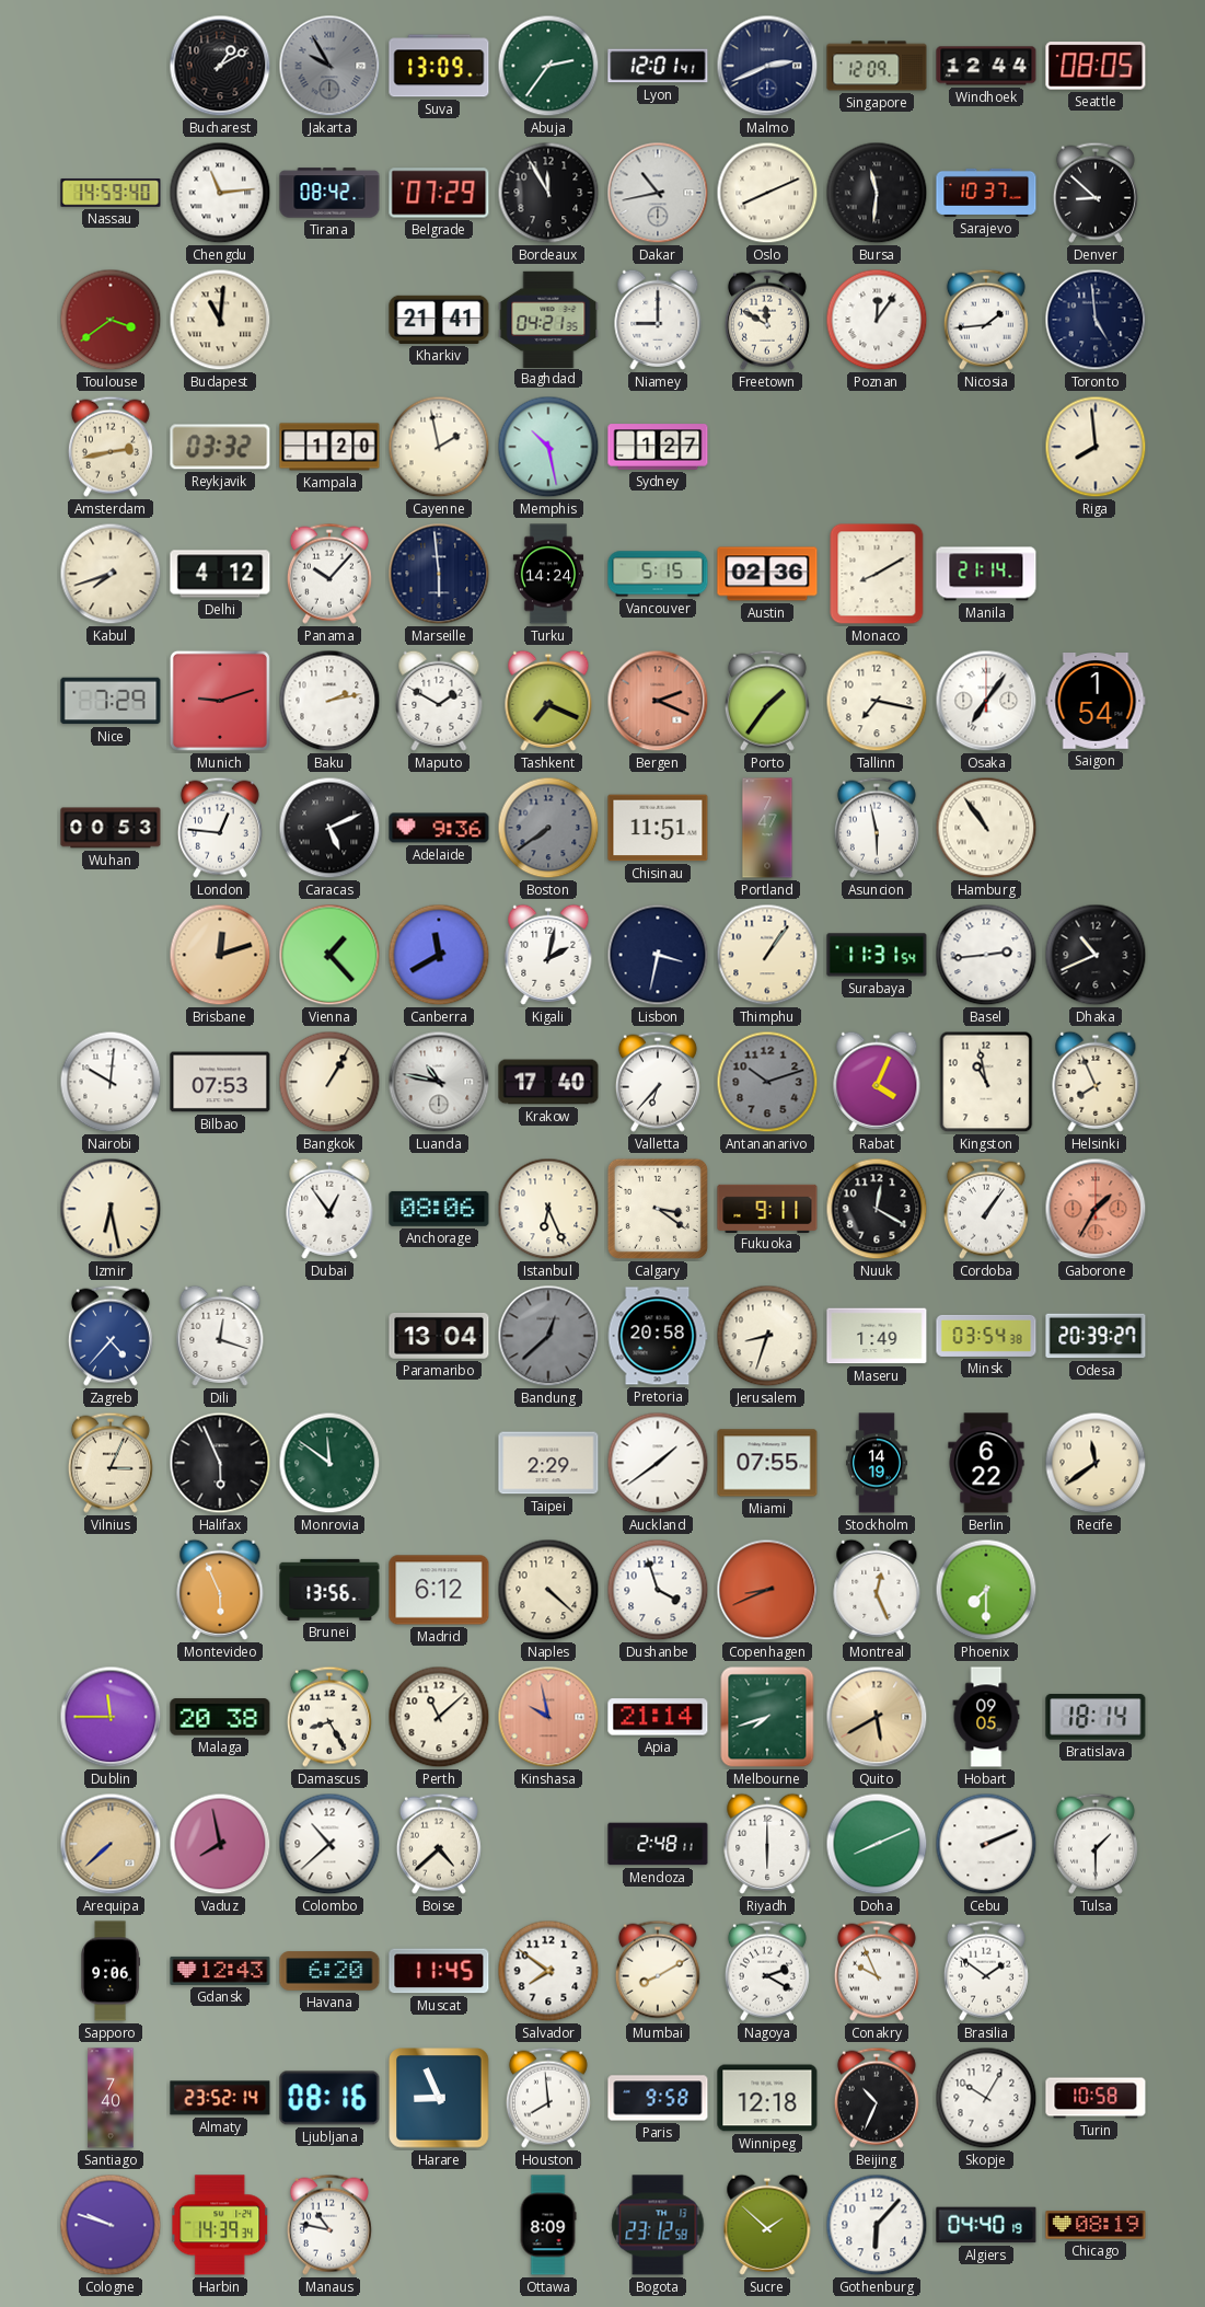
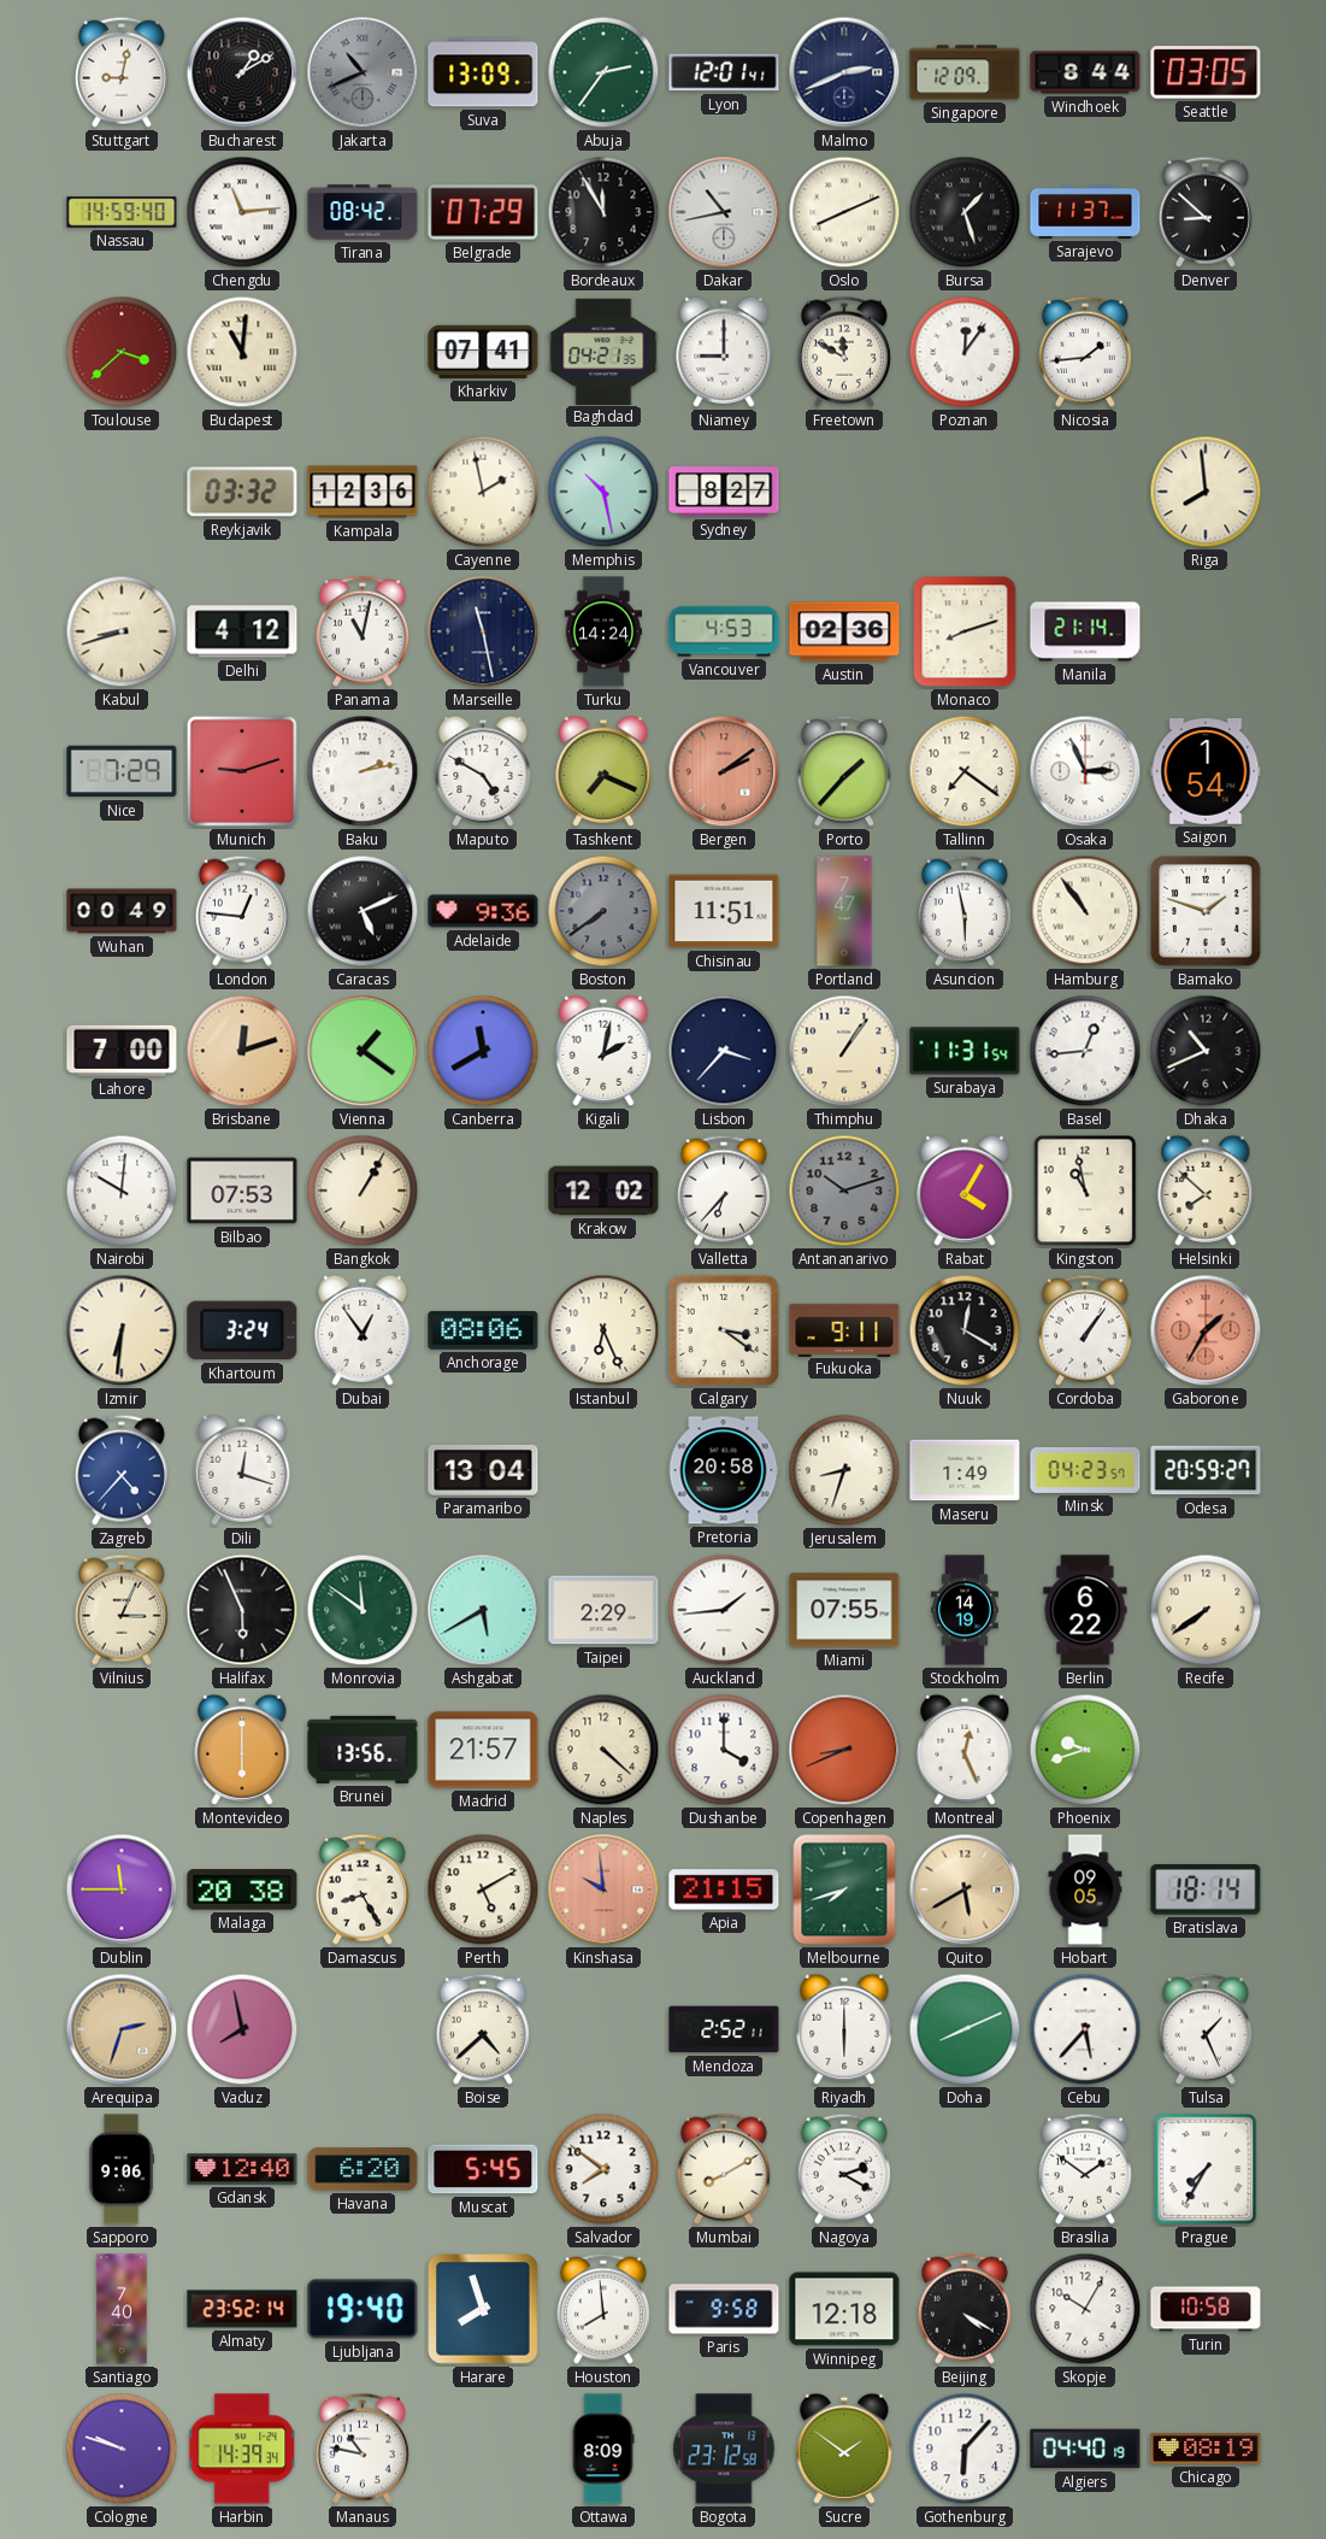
Stuttgart: none -> 9:02
Jakarta: 9:55 -> 10:41
Windhoek: 12:44 -> 8:44
Seattle: 08:05 -> 03:05
Bursa: 11:31 -> 1:27
Sarajevo: 10:37 -> 11:37
Toulouse: 3:39 -> 3:38
Kharkiv: 21:41 -> 07:41
Toronto: 4:59 -> none
Amsterdam: 2:43 -> none
Kampala: 1:20 -> 12:36
Sydney: 1:27 -> 8:27
Kabul: 7:42 -> 8:42
Panama: 10:07 -> 11:02
Marseille: 5:59 -> 11:28
Vancouver: 5:15 -> 4:53
Monaco: 8:10 -> 8:12
Maputo: 1:50 -> 4:50
Bergen: 2:19 -> 2:09
Porto: 1:36 -> 1:37
Tallinn: 7:17 -> 7:21
Osaka: 7:06 -> 2:56
Wuhan: 00:53 -> 00:49
Bamako: none -> 1:48
Lahore: none -> 7:00
Vienna: 1:23 -> 1:21
Lisbon: 3:32 -> 3:37
Basel: 2:44 -> 12:44
Luanda: 10:47 -> none
Krakow: 17:40 -> 12:02
Rabat: 4:04 -> 4:05
Helsinki: 7:56 -> 7:52
Izmir: 6:28 -> 6:31
Khartoum: none -> 3:24
Bandung: 12:38 -> none
Minsk: 03:54 -> 04:23
Odesa: 20:39 -> 20:59
Ashgabat: none -> 5:40
Auckland: 1:39 -> 1:44
Recife: 11:39 -> 7:39
Montevideo: 5:56 -> 6:00
Madrid: 6:12 -> 21:57
Dushanbe: 3:57 -> 4:00
Phoenix: 7:30 -> 9:42
Perth: 11:08 -> 5:10
Kinshasa: 9:58 -> 9:59
Apia: 21:14 -> 21:15
Arequipa: 7:38 -> 2:33
Colombo: 10:38 -> none
Mendoza: 2:48 -> 2:52
Cebu: 2:11 -> 5:37
Tulsa: 1:30 -> 1:26
Gdansk: 12:43 -> 12:40
Muscat: 11:45 -> 5:45
Conakry: 9:56 -> none
Prague: none -> 7:35
Ljubljana: 08:16 -> 19:40
Harare: 8:56 -> 7:57
Beijing: 10:34 -> 4:20
Sucre: 1:52 -> 1:51
